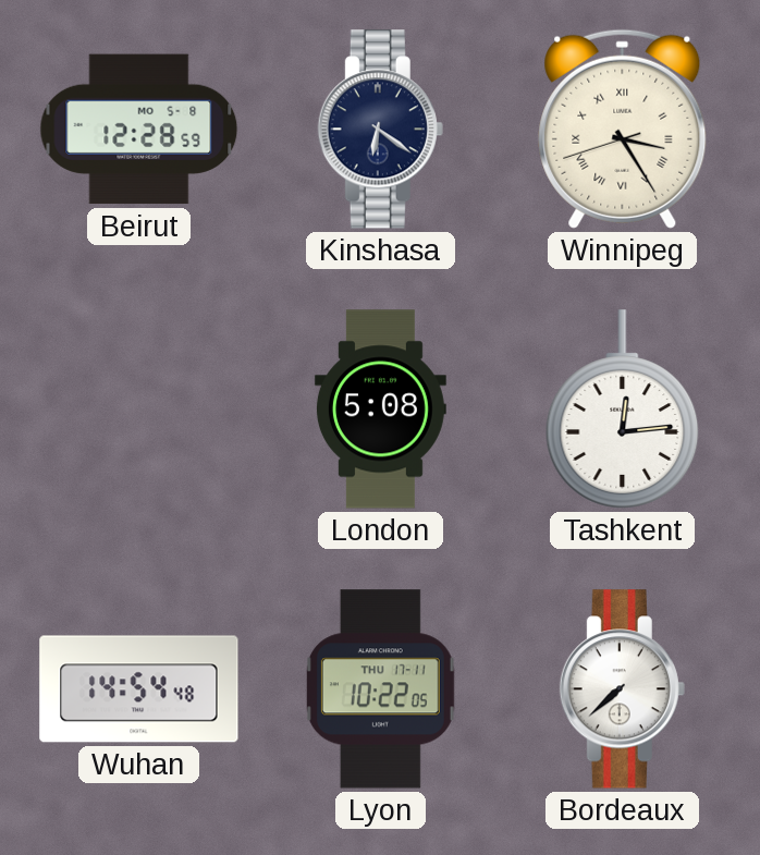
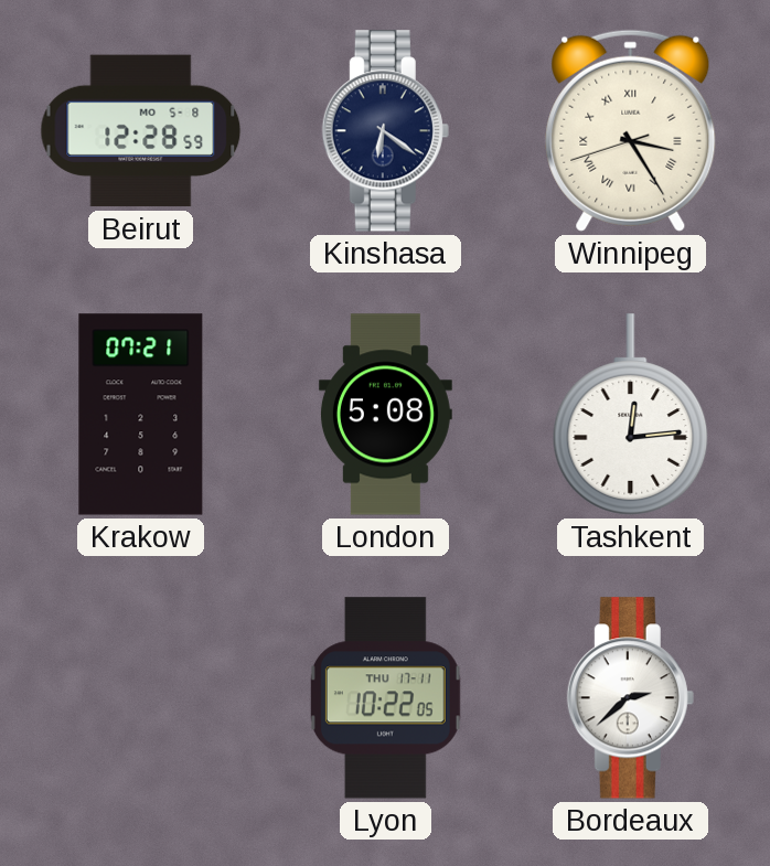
Krakow: none -> 07:21
Wuhan: 14:54 -> none
Bordeaux: 7:38 -> 2:38
